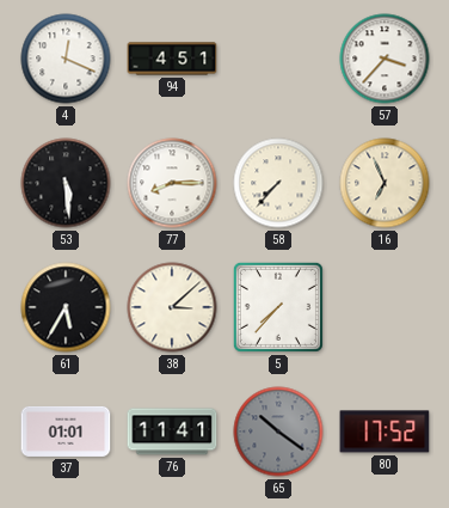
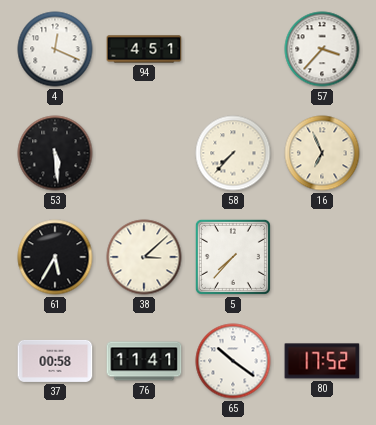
77: 8:15 -> none
37: 01:01 -> 00:58
65 dial: grey -> white
